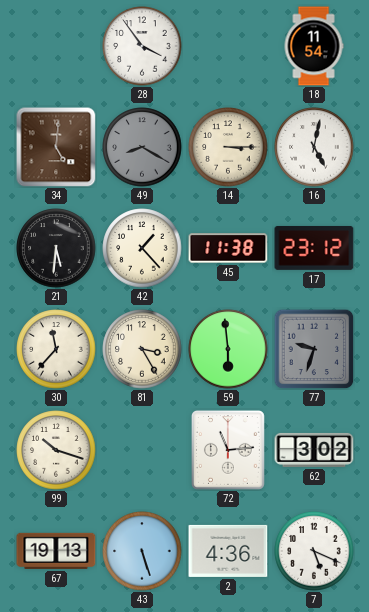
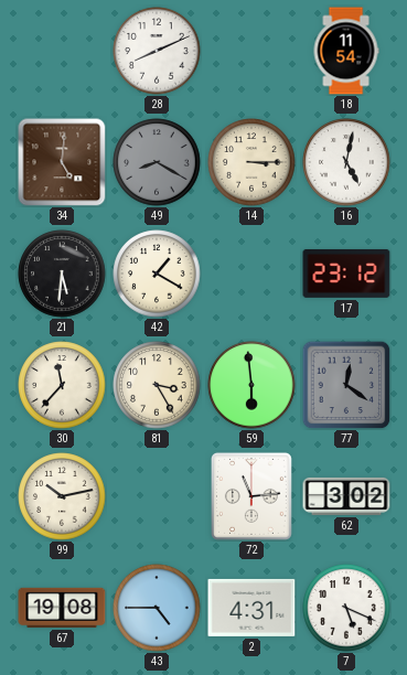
28: 3:54 -> 8:11
42: 1:23 -> 1:20
45: 11:38 -> none
77: 9:33 -> 12:21
99: 10:18 -> 10:13
67: 19:13 -> 19:08
43: 5:27 -> 4:45
2: 4:36 -> 4:31
